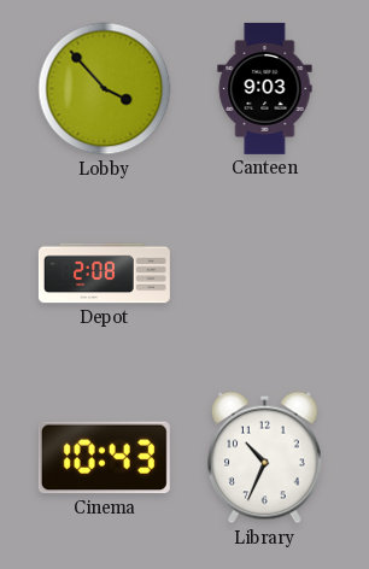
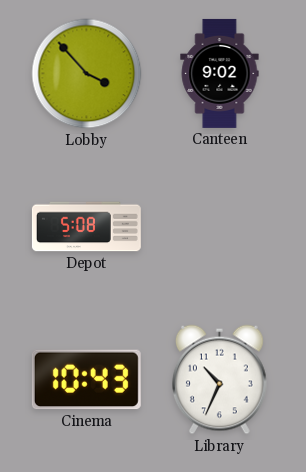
Canteen: 9:03 -> 9:02
Depot: 2:08 -> 5:08
